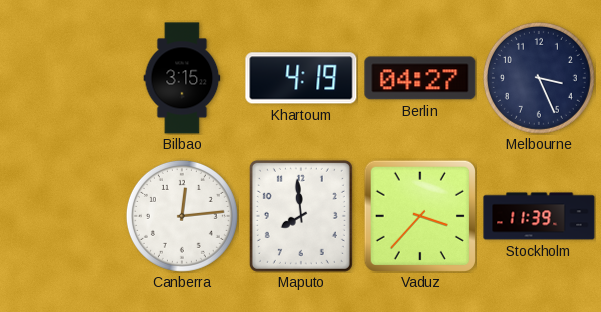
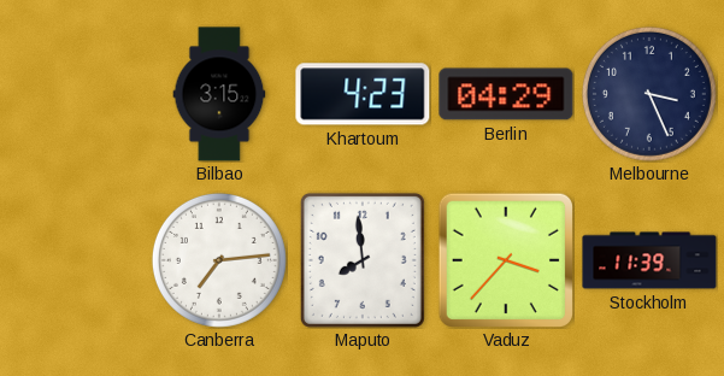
Khartoum: 4:19 -> 4:23
Berlin: 04:27 -> 04:29
Canberra: 12:14 -> 7:14
